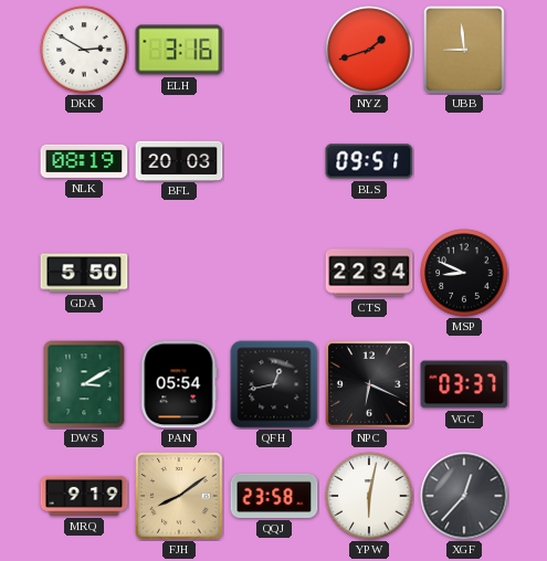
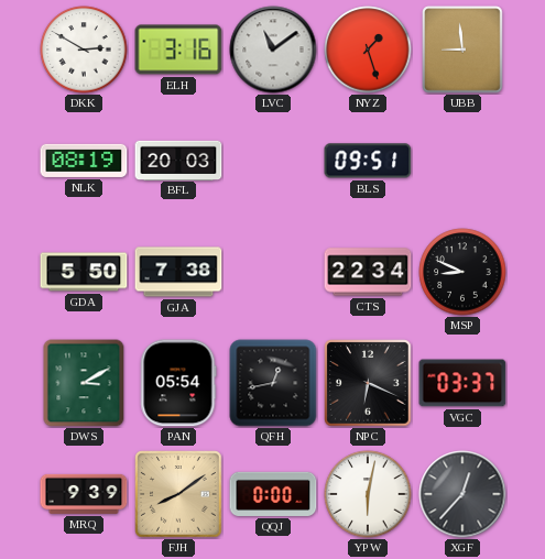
LVC: none -> 11:09
NYZ: 1:42 -> 1:27
GJA: none -> 7:38
MRQ: 9:19 -> 9:39
QQJ: 23:58 -> 0:00
